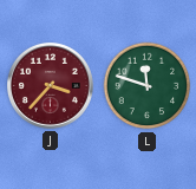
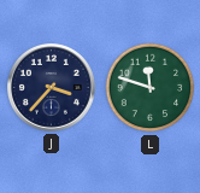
J dial: burgundy -> navy
